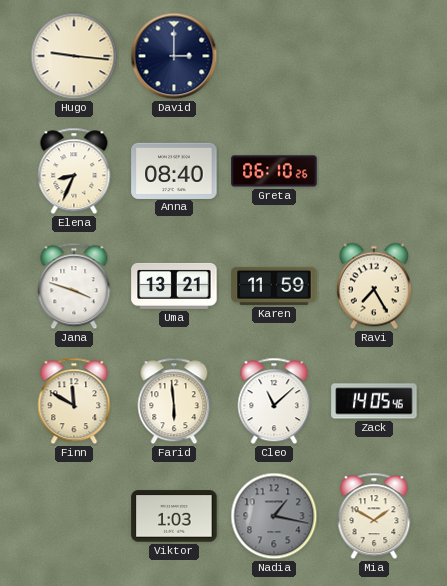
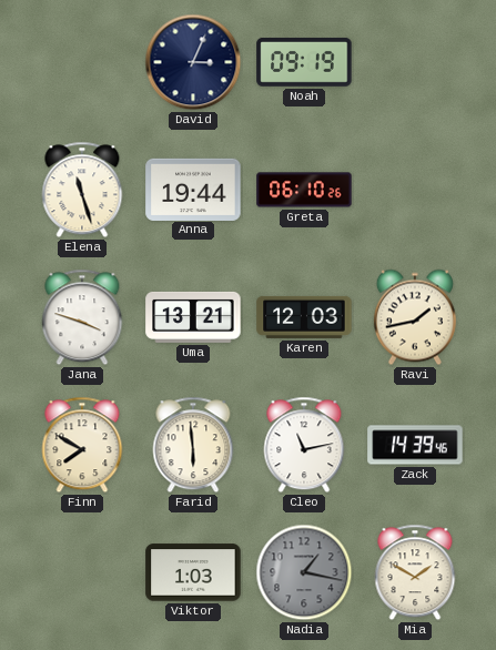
Hugo: 9:16 -> none
David: 3:00 -> 3:04
Noah: none -> 09:19
Elena: 8:34 -> 11:27
Anna: 08:40 -> 19:44
Karen: 11:59 -> 12:03
Ravi: 7:25 -> 1:43
Finn: 11:50 -> 7:50
Cleo: 11:08 -> 11:13
Zack: 14:05 -> 14:39
